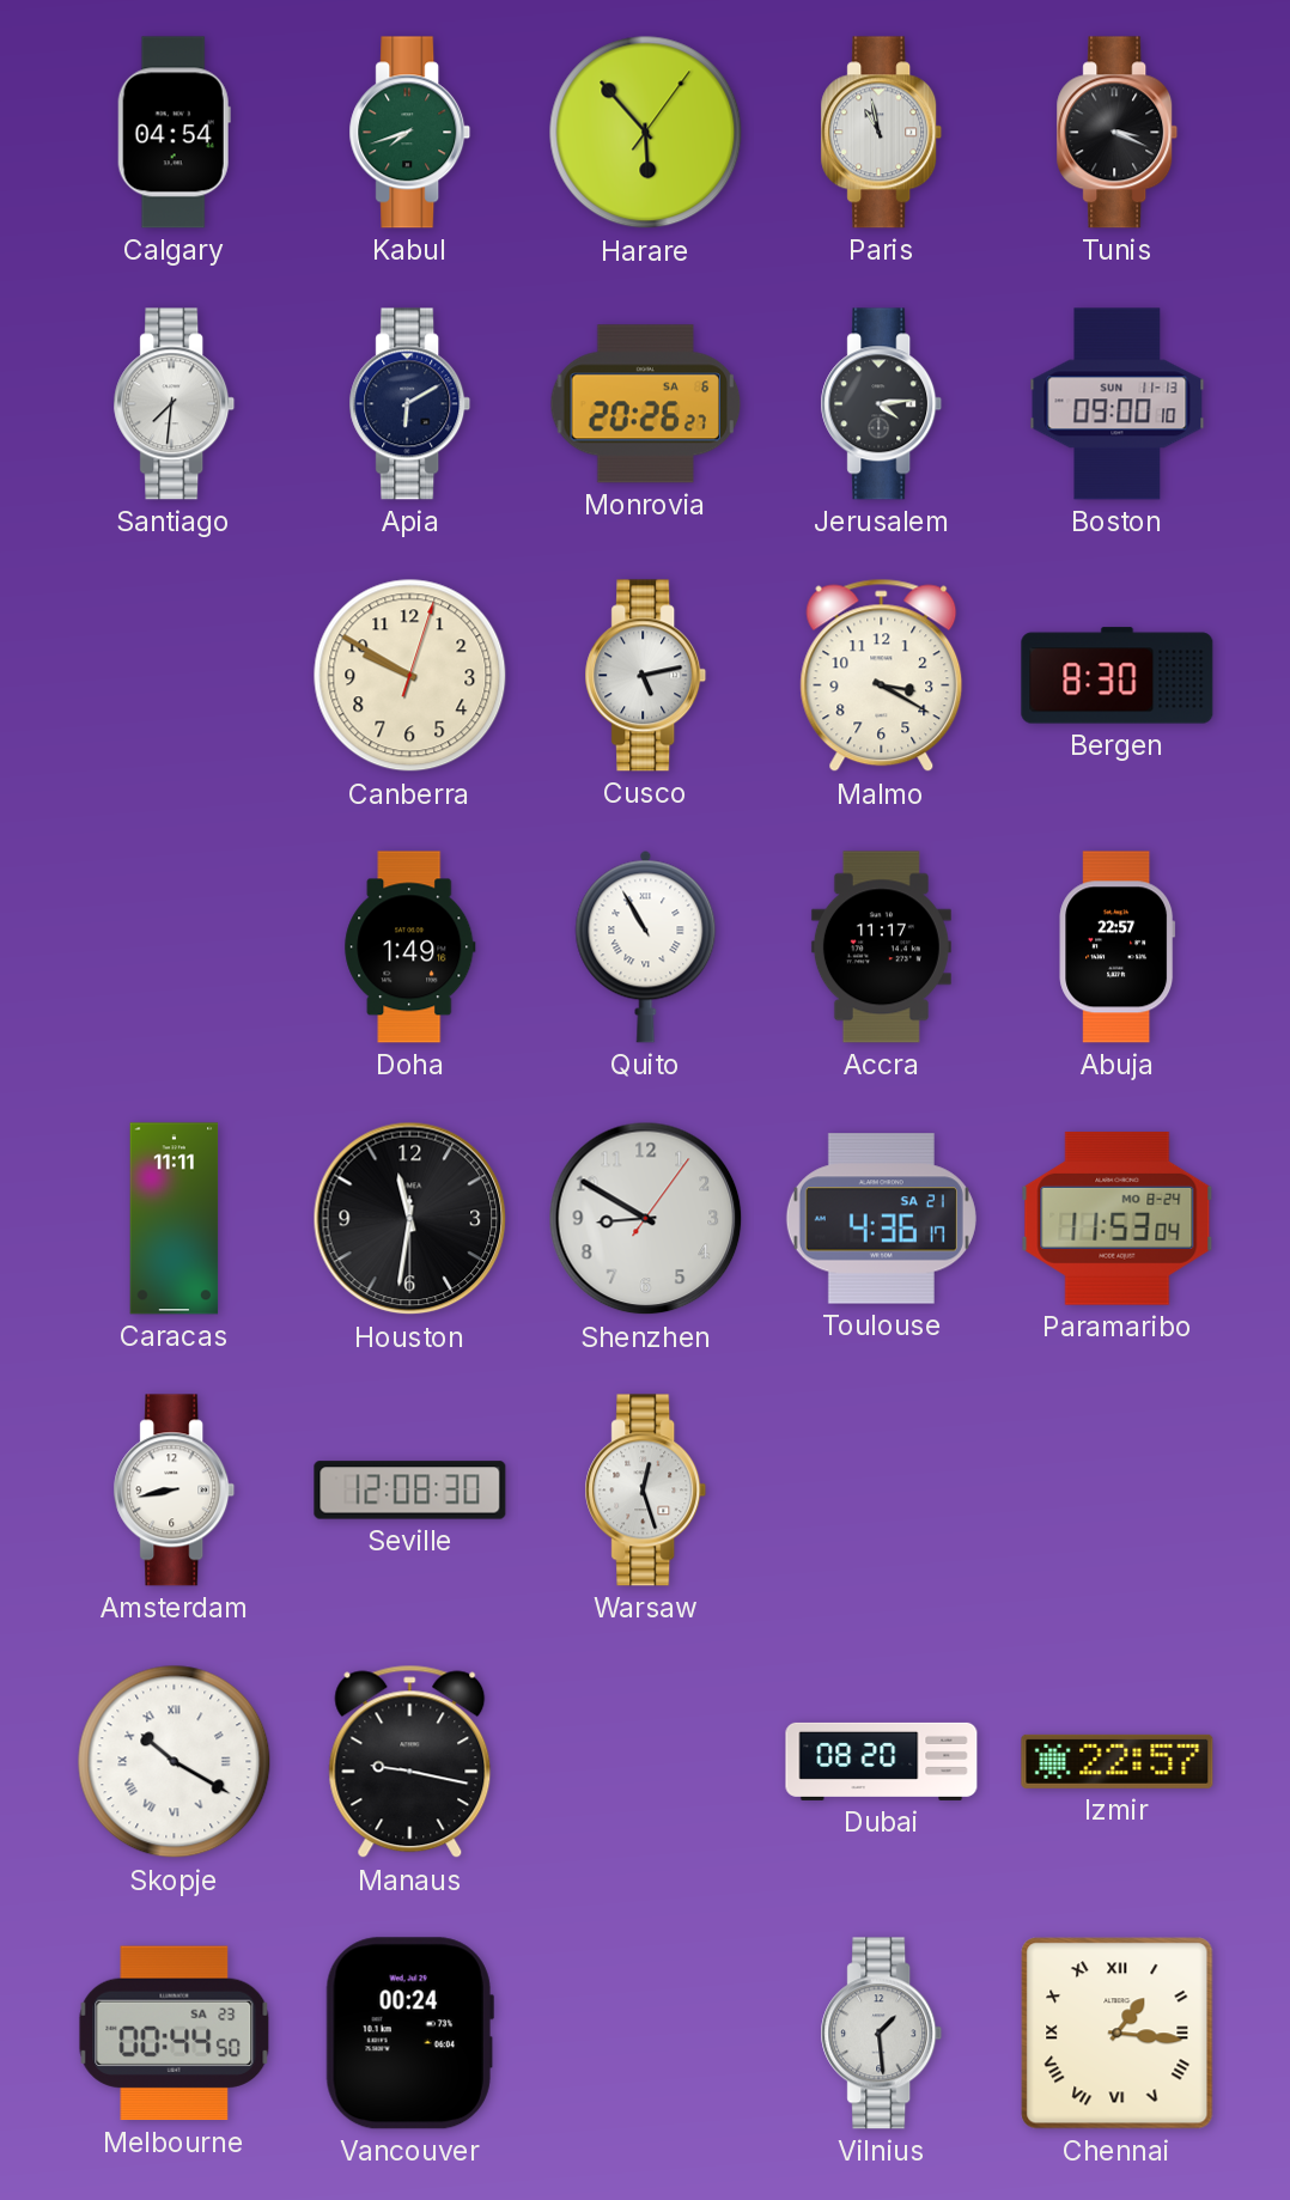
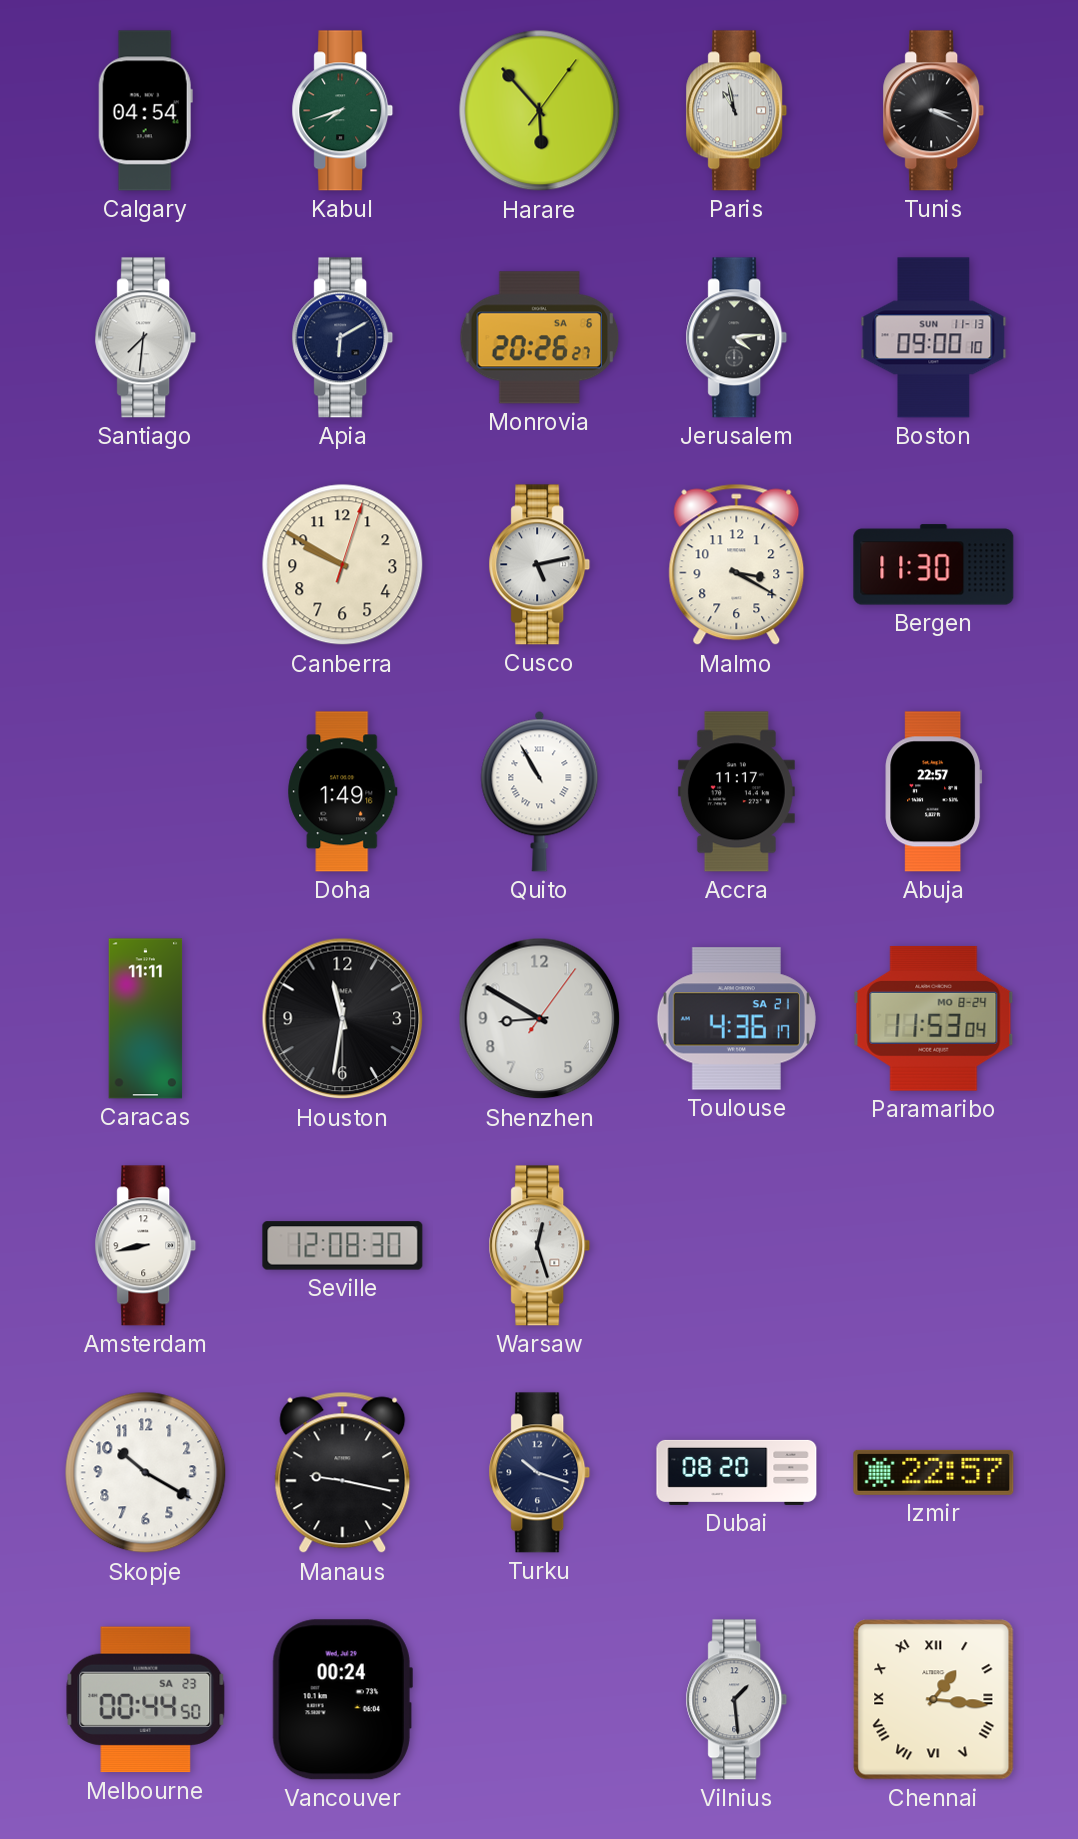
Bergen: 8:30 -> 11:30
Skopje numerals: Roman -> Arabic
Turku: none -> 10:18
